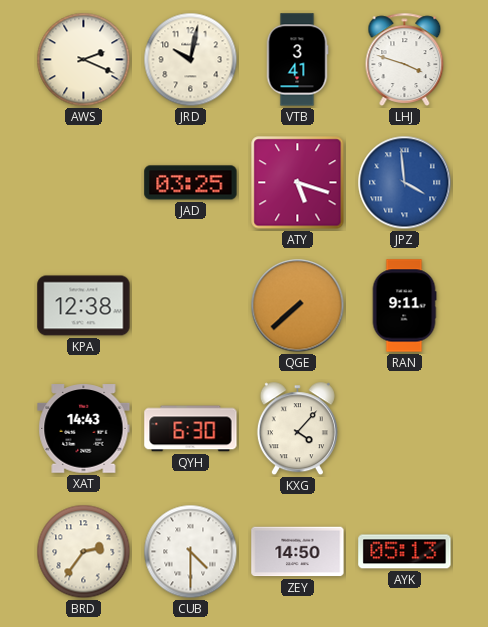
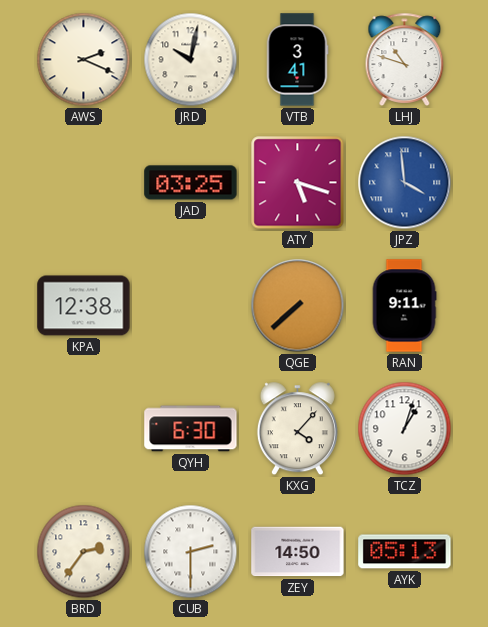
LHJ: 3:48 -> 10:48
XAT: 14:43 -> none
TCZ: none -> 1:03
CUB: 4:30 -> 2:30
